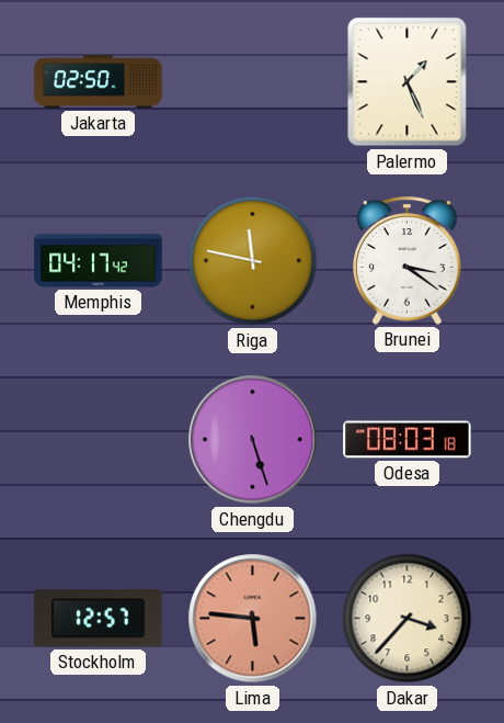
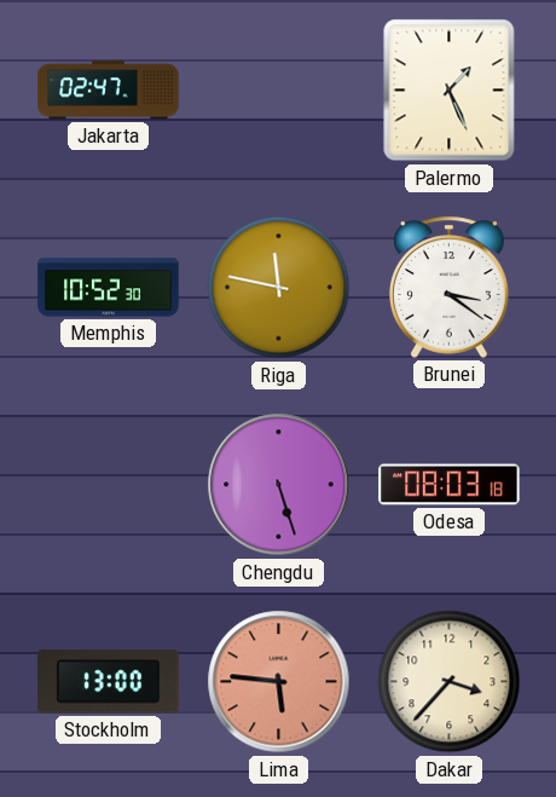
Jakarta: 02:50 -> 02:47
Memphis: 04:17 -> 10:52
Stockholm: 12:57 -> 13:00
